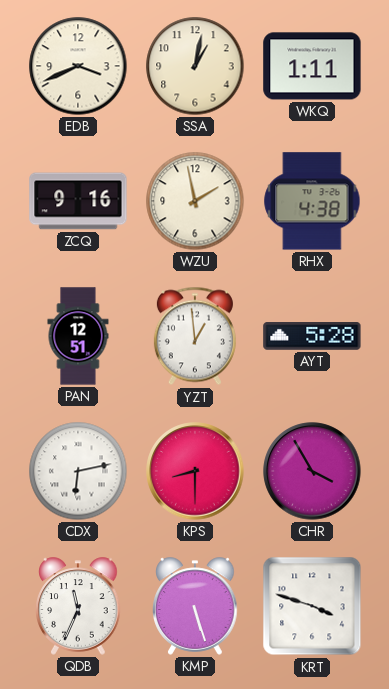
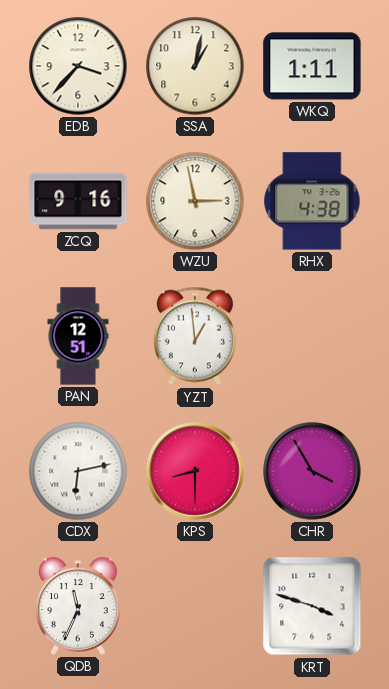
EDB: 3:41 -> 3:37
WZU: 1:58 -> 2:58
AYT: 5:28 -> none
KMP: 5:27 -> none
